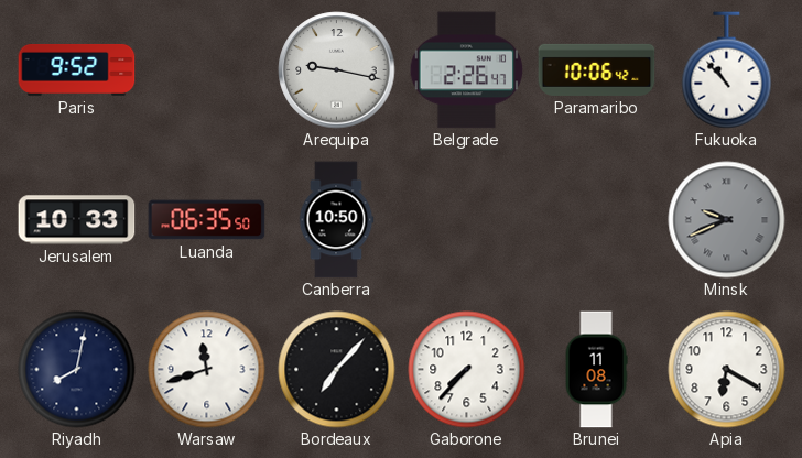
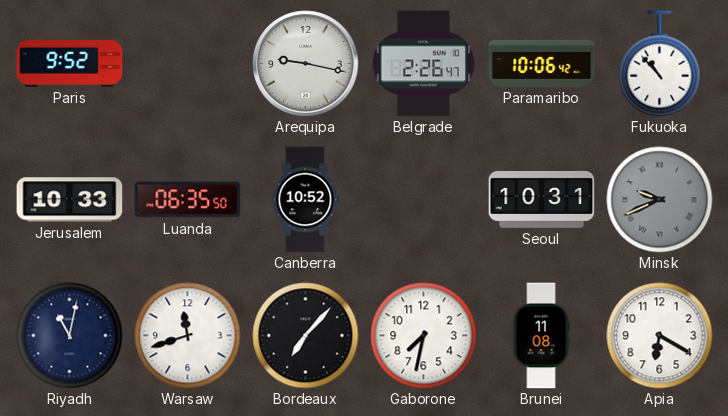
Canberra: 10:50 -> 10:52
Seoul: none -> 10:31
Riyadh: 8:02 -> 11:02
Gaborone: 7:37 -> 7:32
